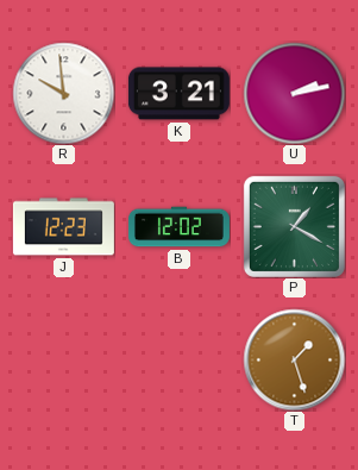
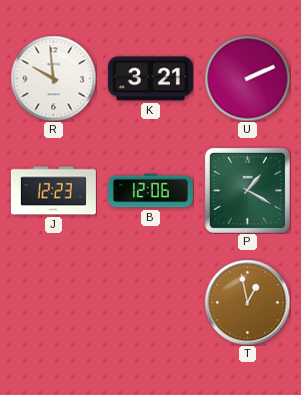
U: 2:13 -> 2:11
B: 12:02 -> 12:06
T: 1:27 -> 12:58
